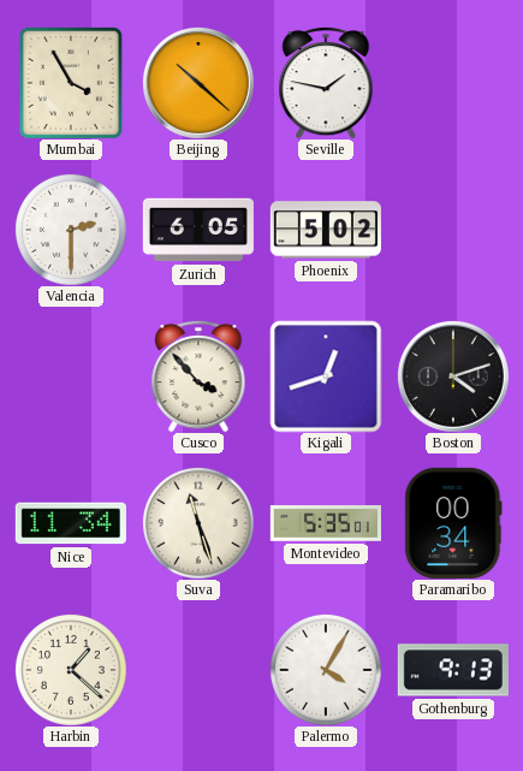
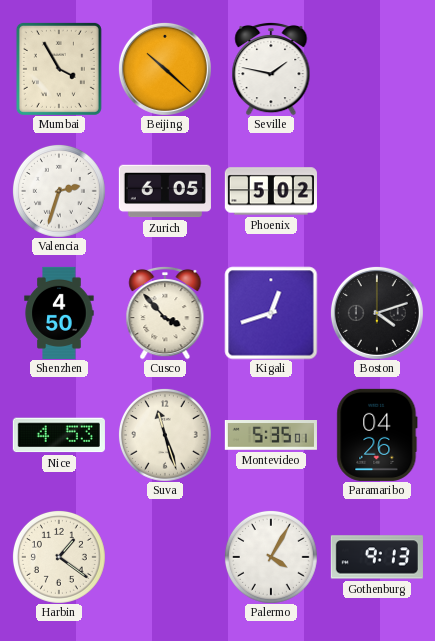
Valencia: 2:30 -> 2:33
Shenzhen: none -> 4:50
Nice: 11:34 -> 4:53
Paramaribo: 00:34 -> 04:26
Harbin: 1:22 -> 1:21
